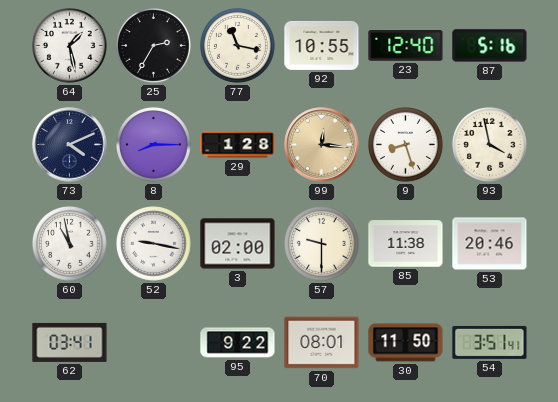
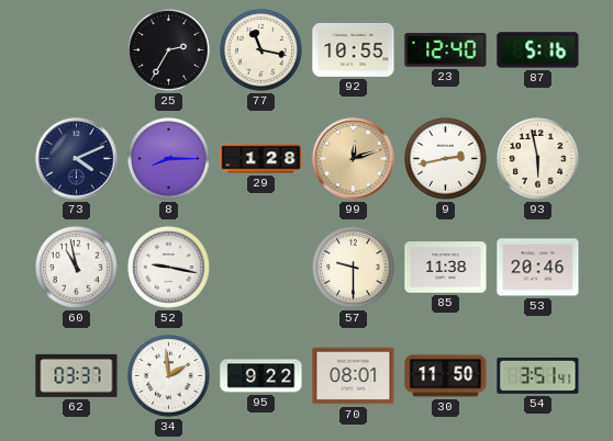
64: 1:28 -> none
99: 12:16 -> 12:12
9: 8:27 -> 2:43
93: 3:58 -> 5:58
3: 02:00 -> none
62: 03:41 -> 03:37
34: none -> 1:59
